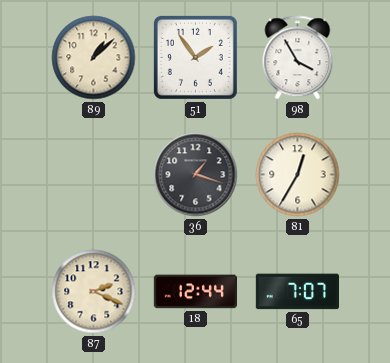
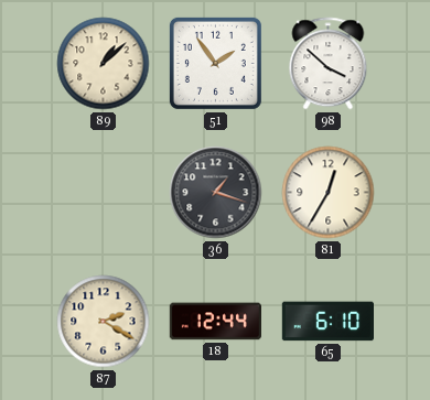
98: 3:55 -> 3:52
87: 2:19 -> 2:20
65: 7:07 -> 6:10
